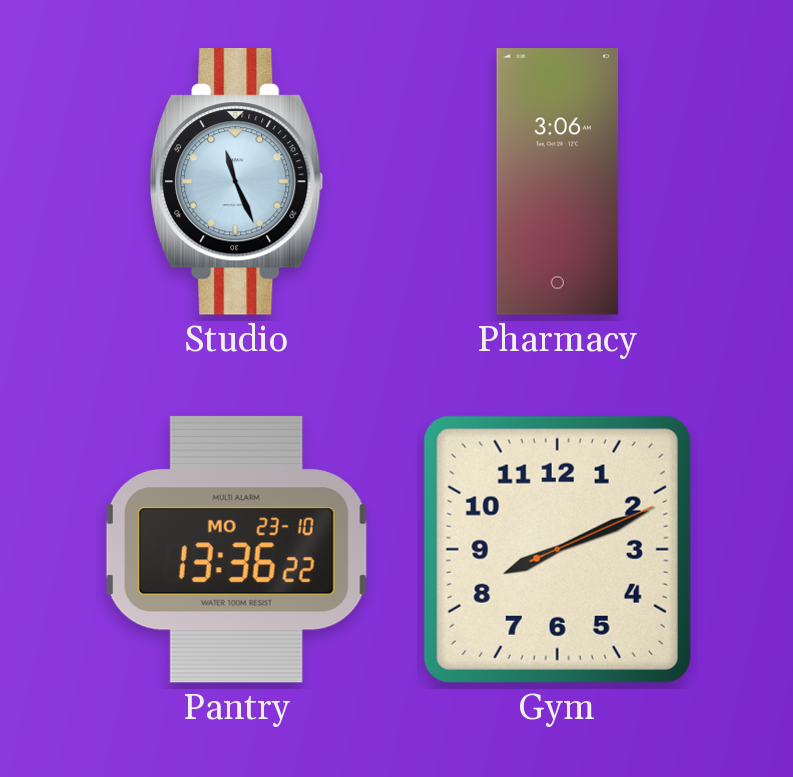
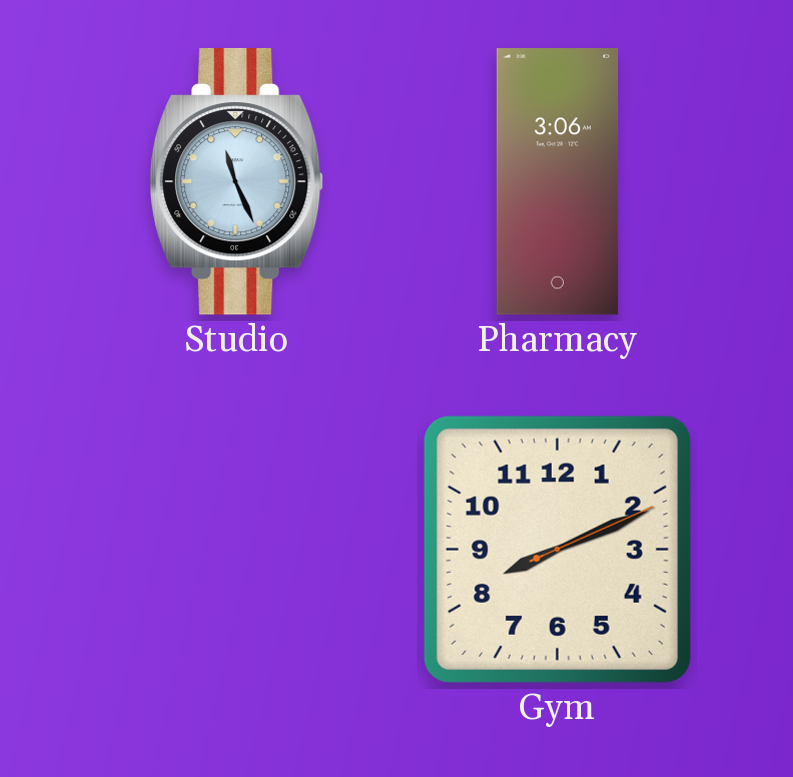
Pantry: 13:36 -> none
